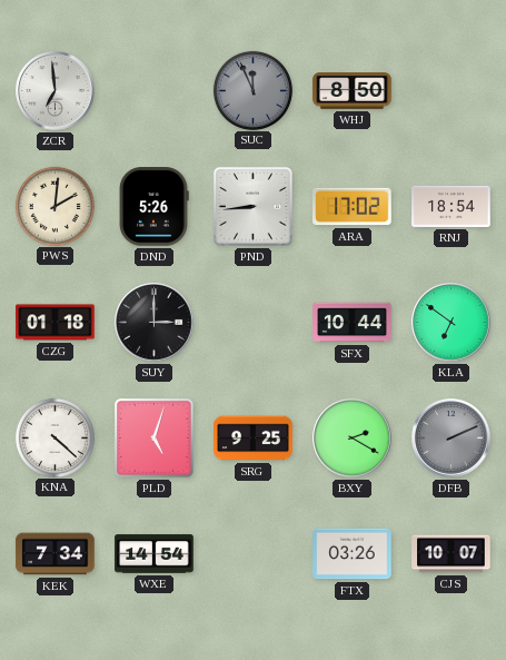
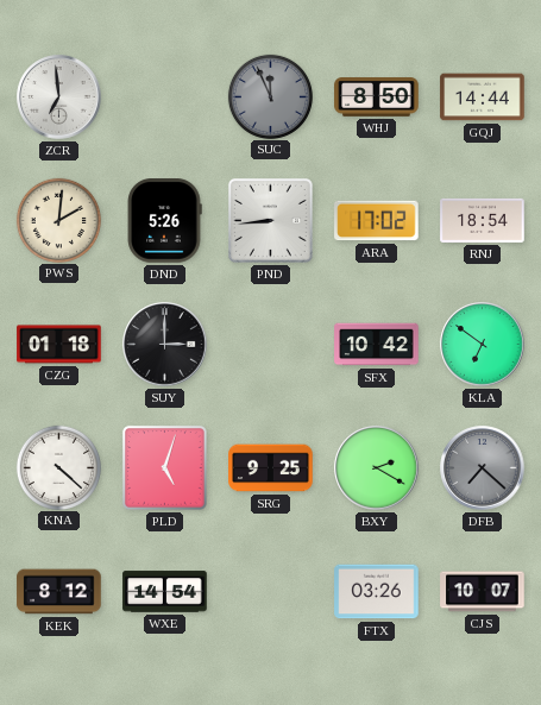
GQJ: none -> 14:44
SFX: 10:44 -> 10:42
DFB: 2:11 -> 7:22
KEK: 7:34 -> 8:12
